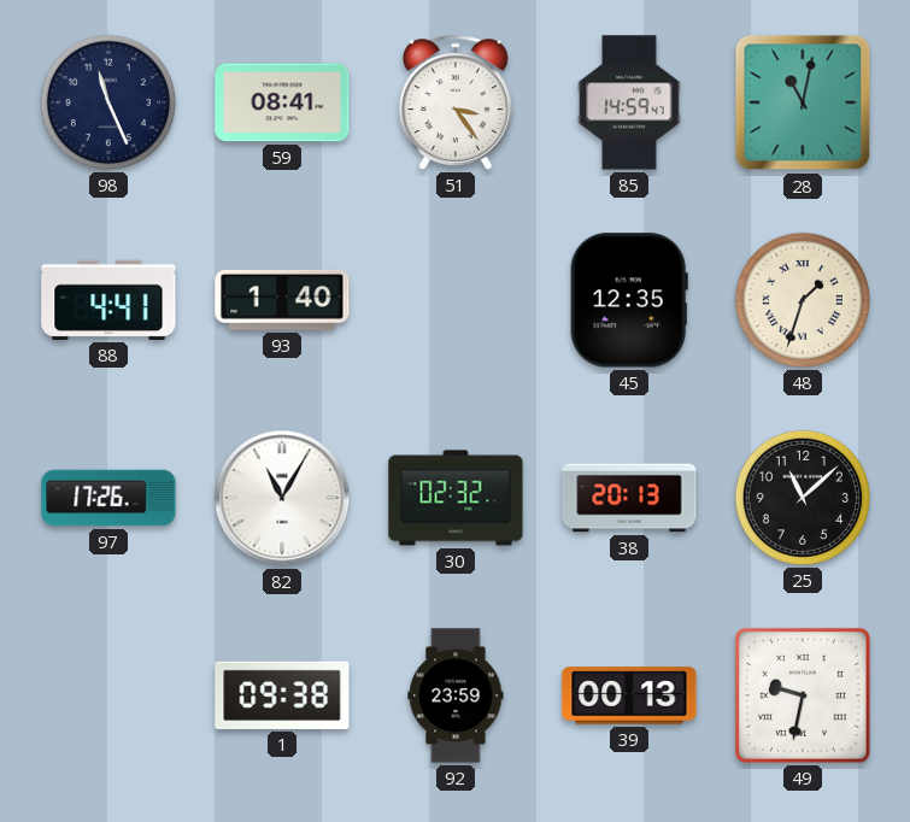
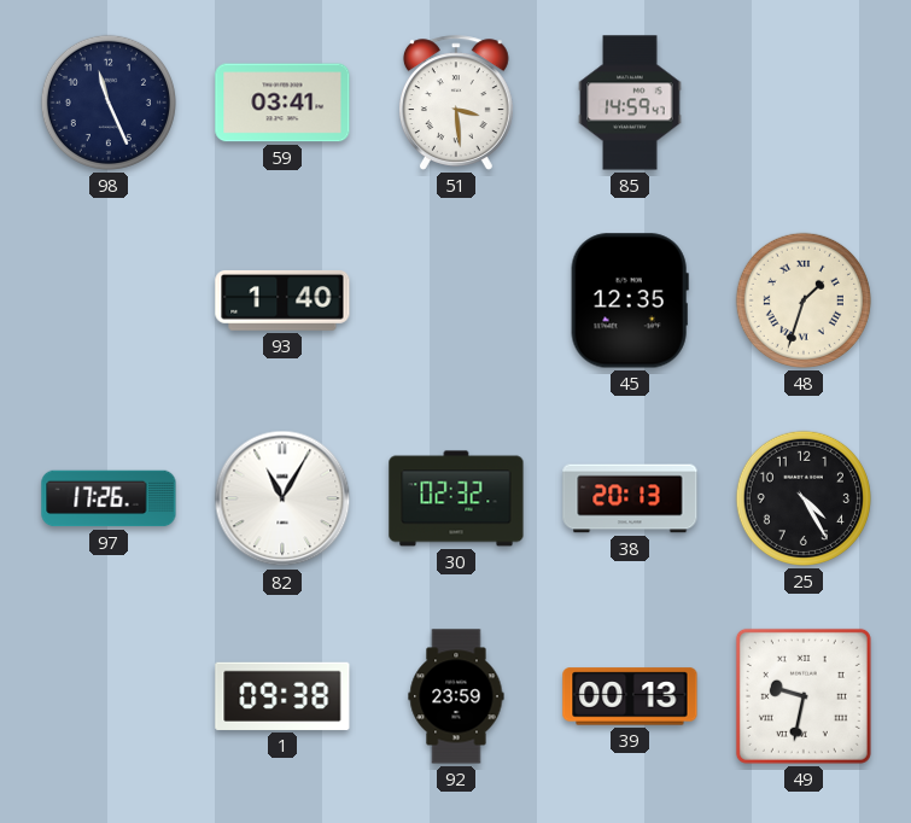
59: 08:41 -> 03:41
51: 3:24 -> 3:29
28: 11:02 -> none
88: 4:41 -> none
25: 11:08 -> 4:25
